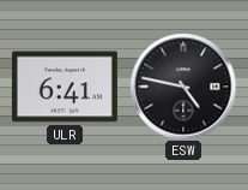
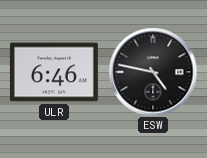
ULR: 6:41 -> 6:46
